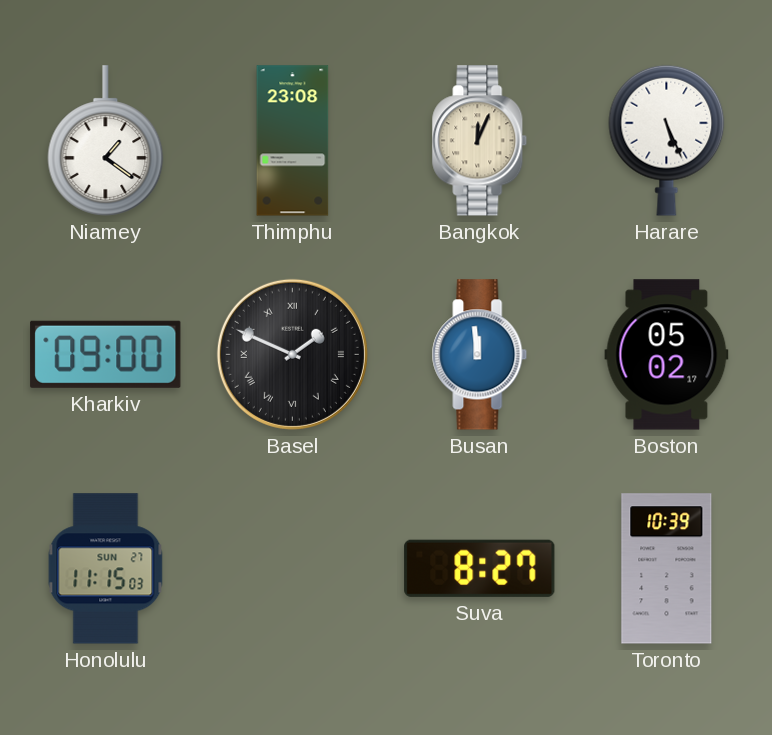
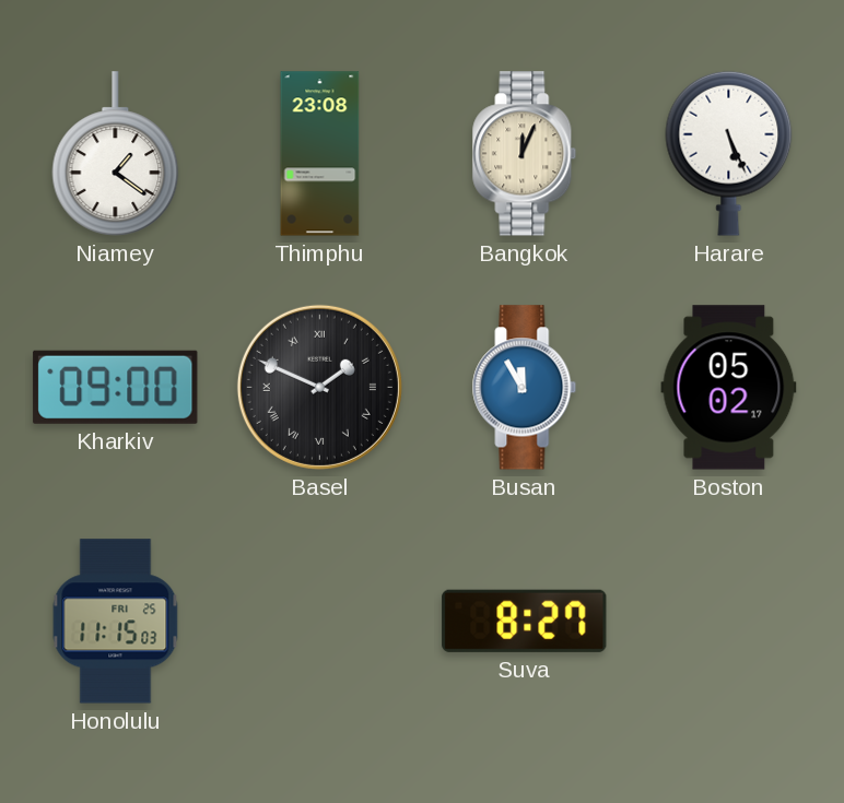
Busan: 11:59 -> 11:55
Honolulu date: SUN 27 -> FRI 25
Toronto: 10:39 -> none
